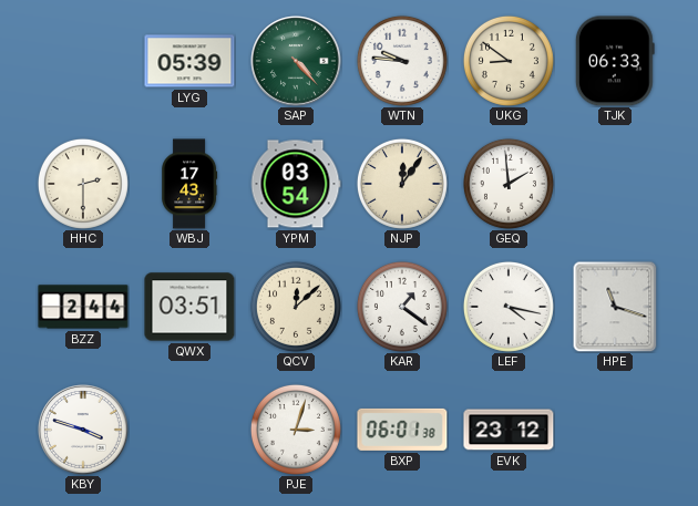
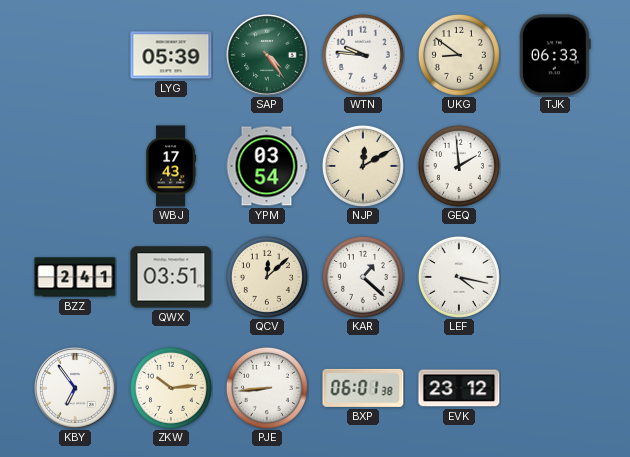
SAP: 4:23 -> 4:24
HHC: 2:30 -> none
NJP: 12:06 -> 12:10
BZZ: 2:44 -> 2:41
KAR: 1:21 -> 1:22
HPE: 11:18 -> none
KBY: 3:48 -> 6:54
ZKW: none -> 10:14
PJE: 3:03 -> 8:44
